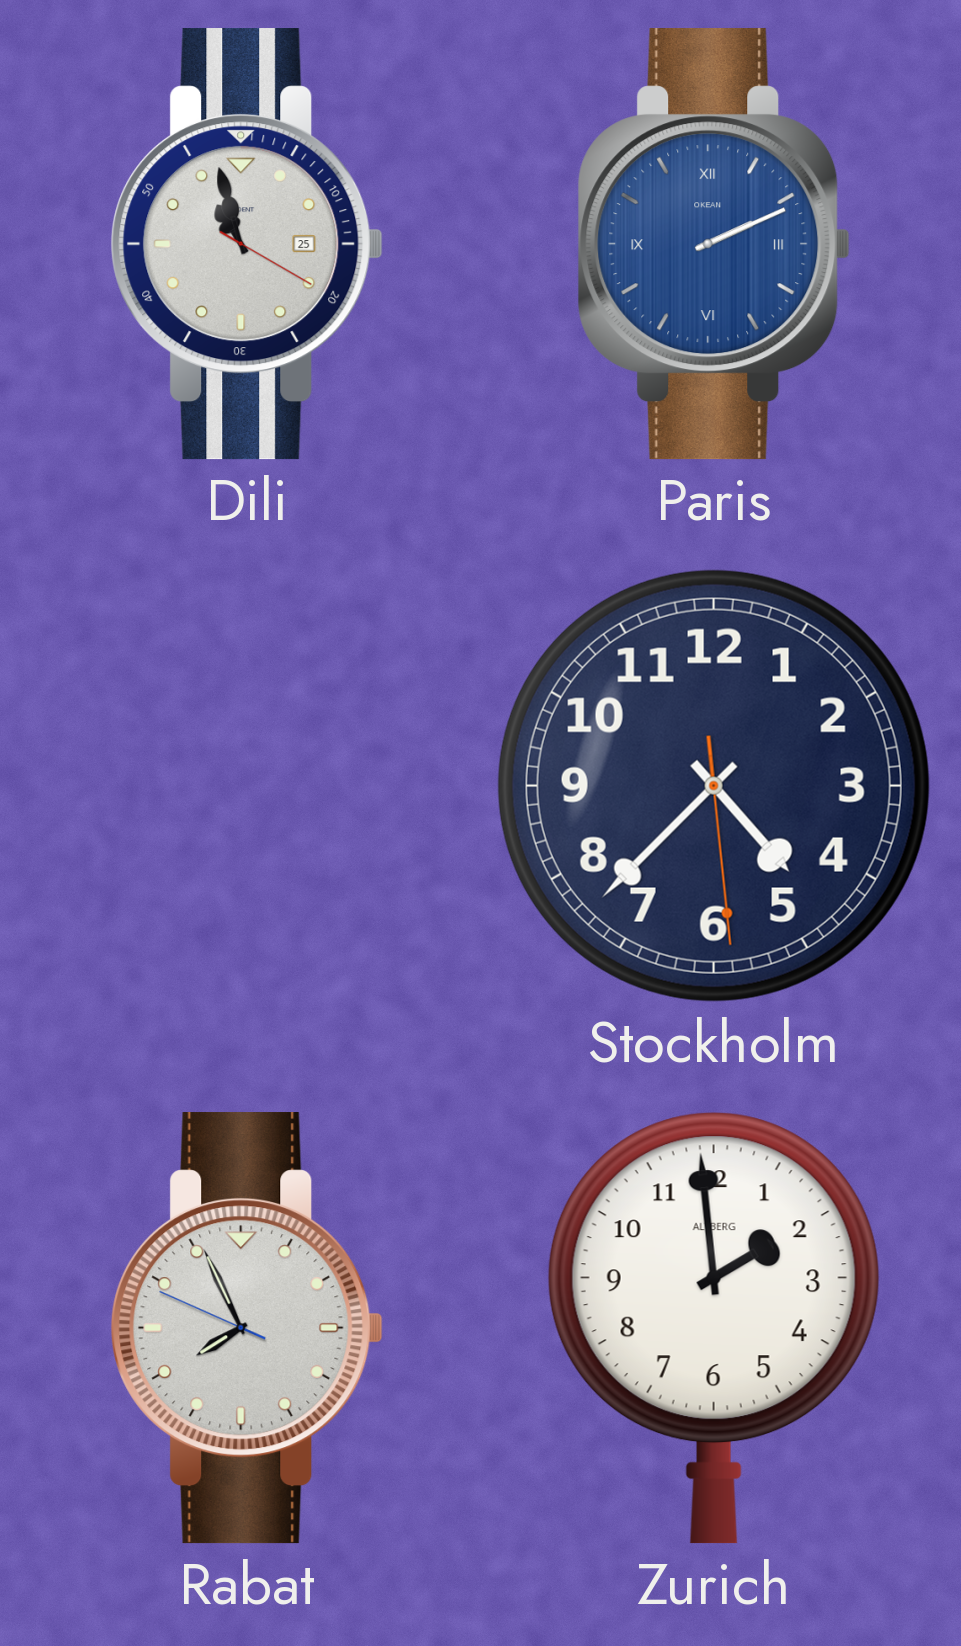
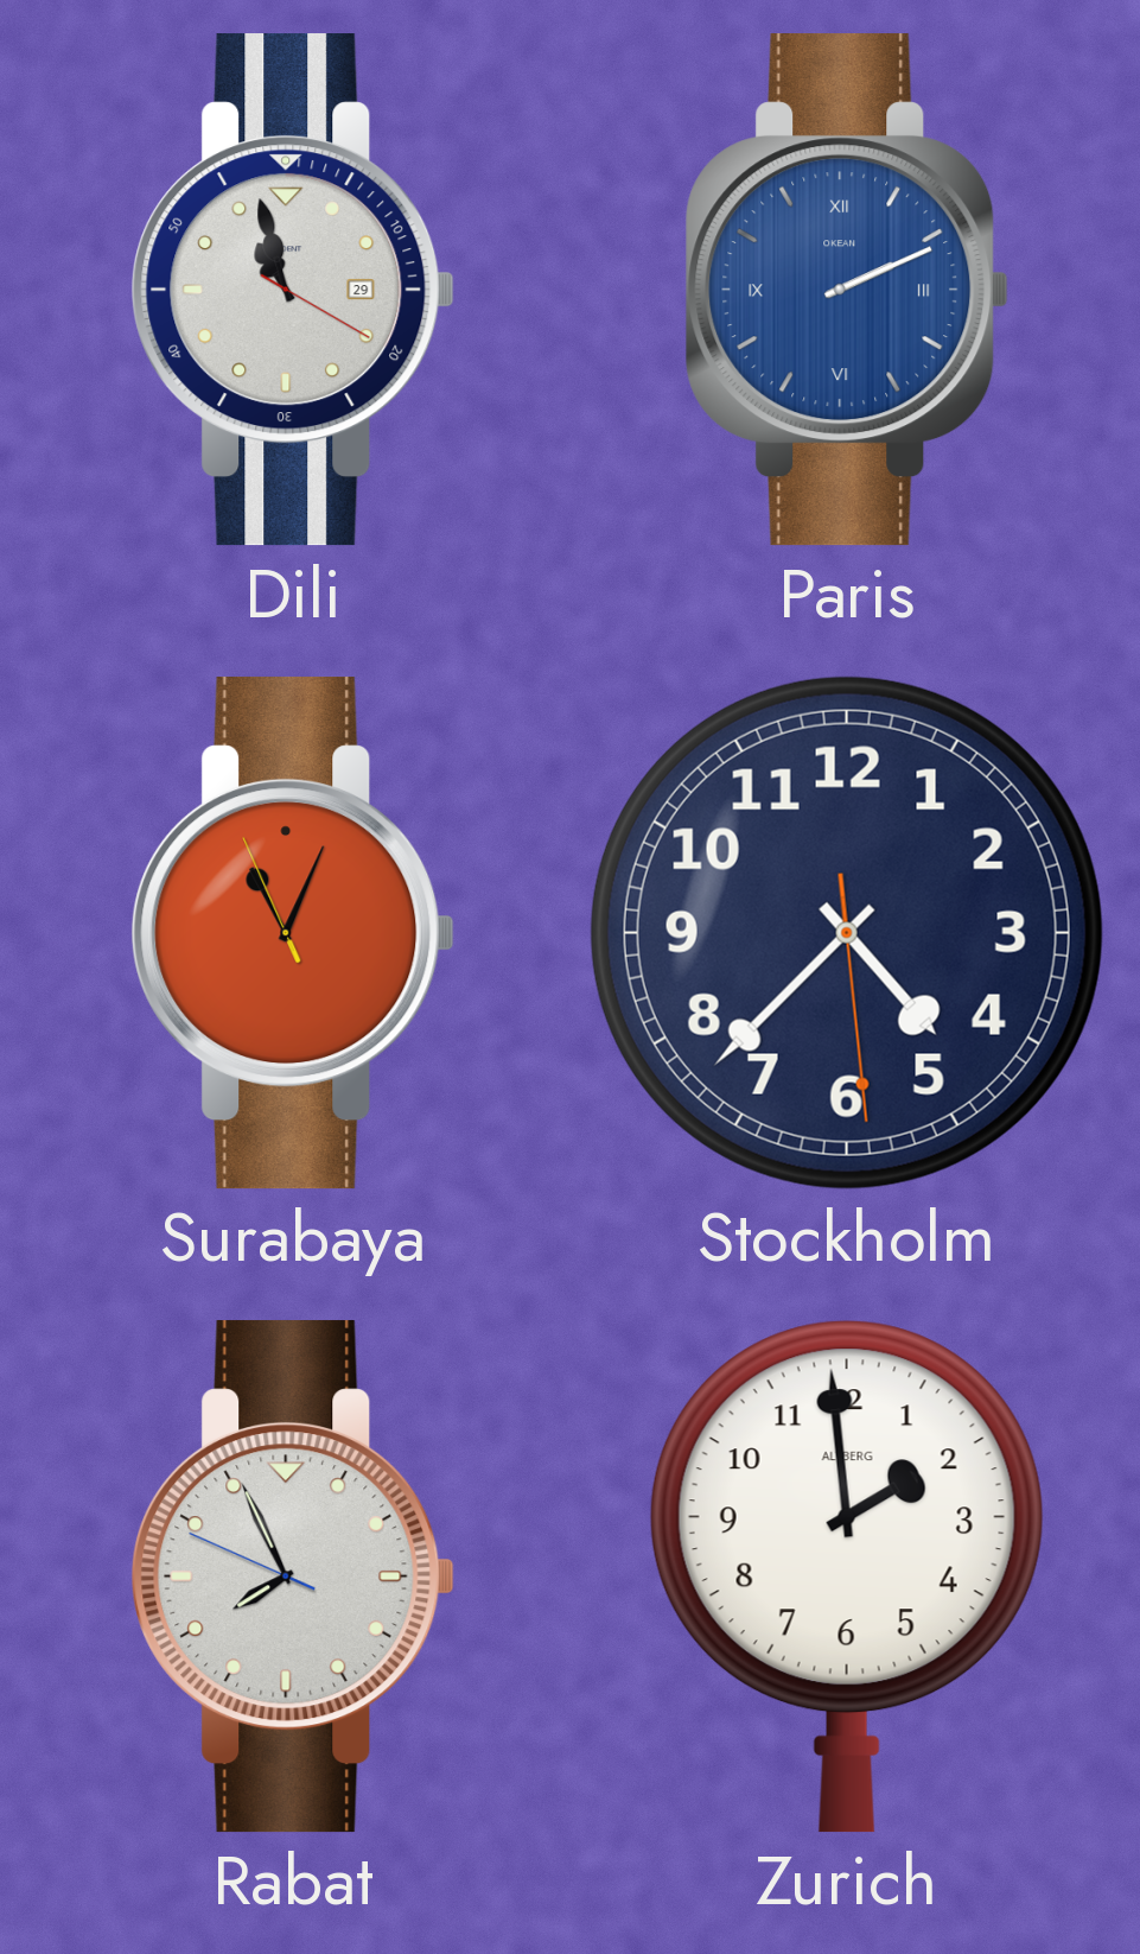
Dili date: 25 -> 29
Surabaya: none -> 11:03
